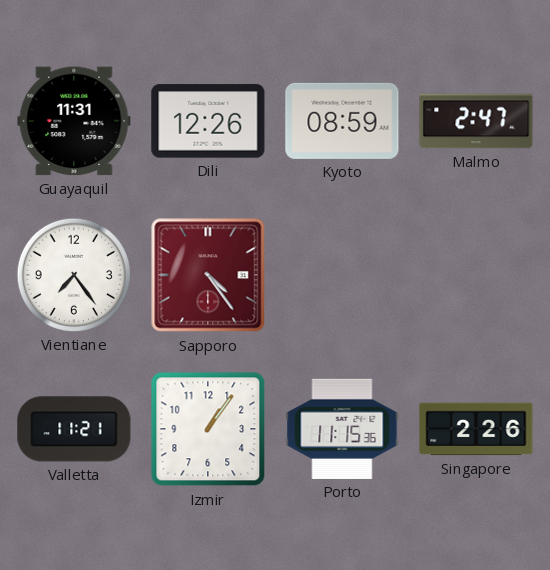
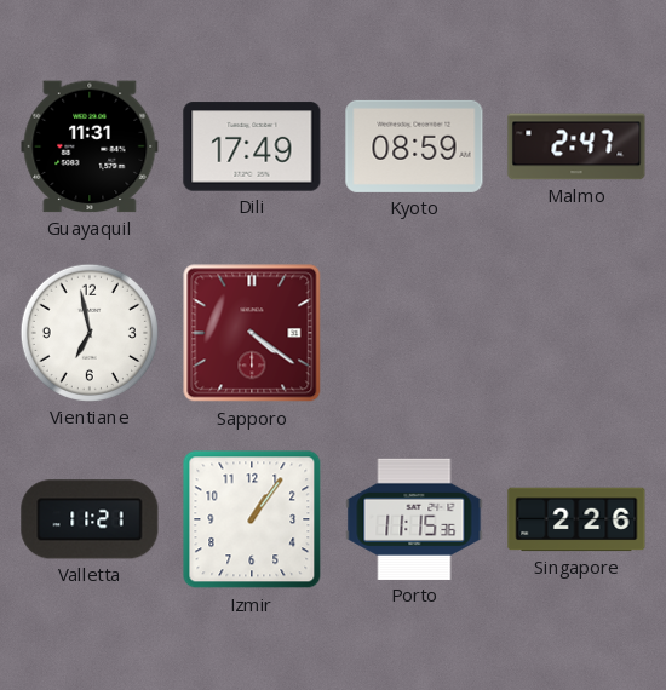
Dili: 12:26 -> 17:49
Vientiane: 7:24 -> 6:58
Sapporo: 4:24 -> 4:21
